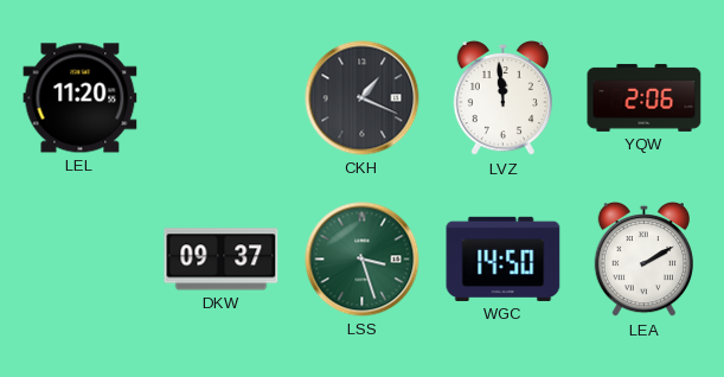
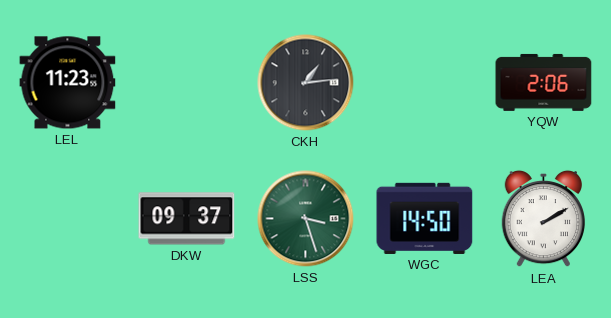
LEL: 11:20 -> 11:23
CKH: 1:19 -> 1:14
LVZ: 11:59 -> none
